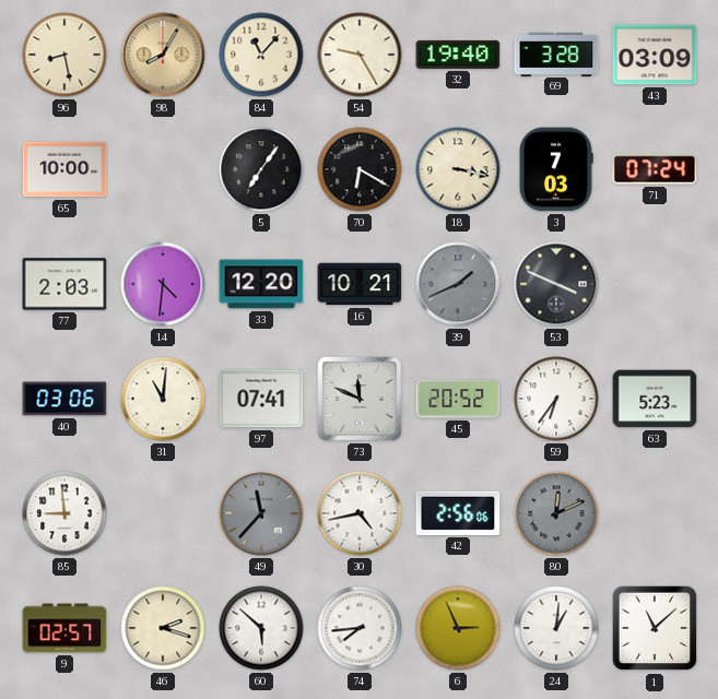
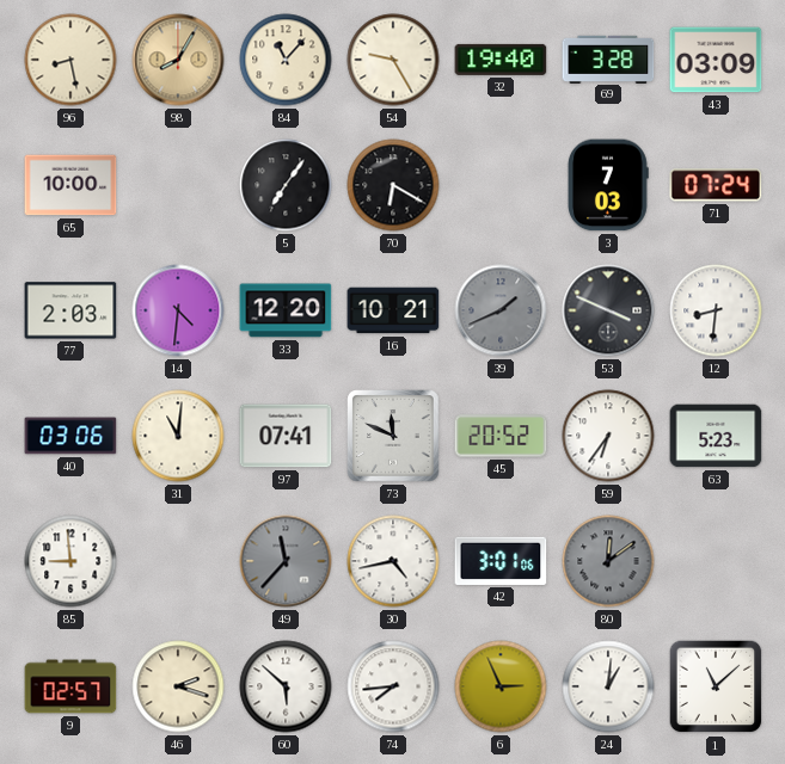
18: 3:17 -> none
12: none -> 8:31
42: 2:56 -> 3:01
80: 12:11 -> 12:09
